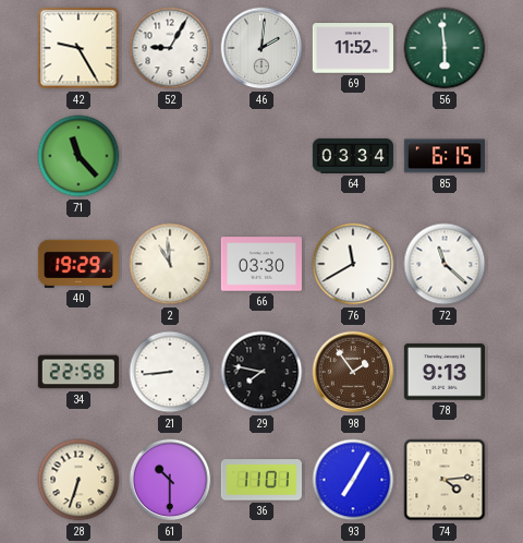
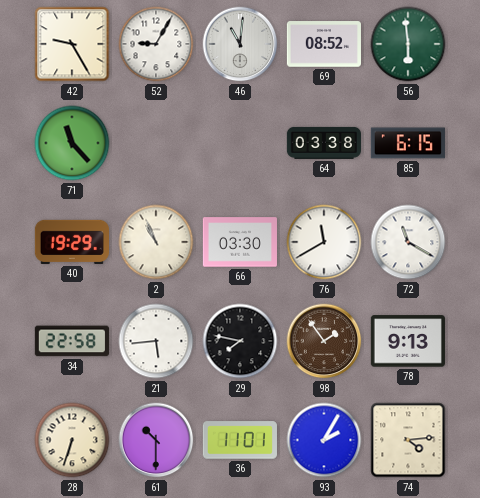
46: 2:01 -> 11:01
69: 11:52 -> 08:52
64: 03:34 -> 03:38
2: 10:59 -> 10:56
72: 11:22 -> 11:20
21: 8:44 -> 5:44
93: 7:05 -> 2:05
